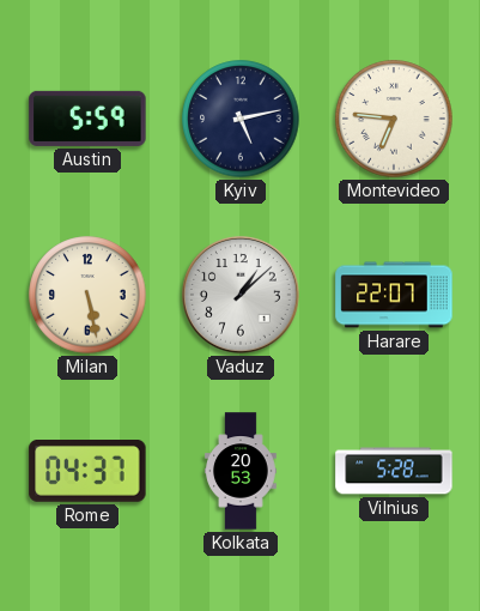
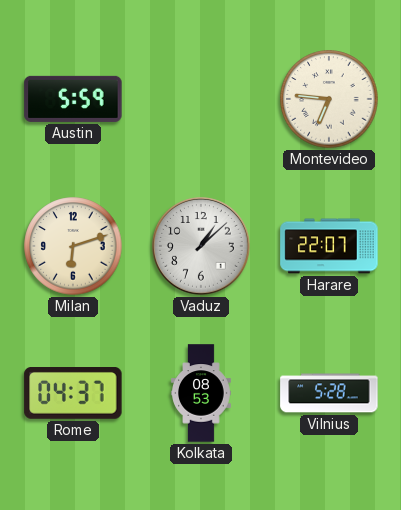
Kyiv: 5:13 -> none
Milan: 5:28 -> 6:12
Kolkata: 20:53 -> 08:53
